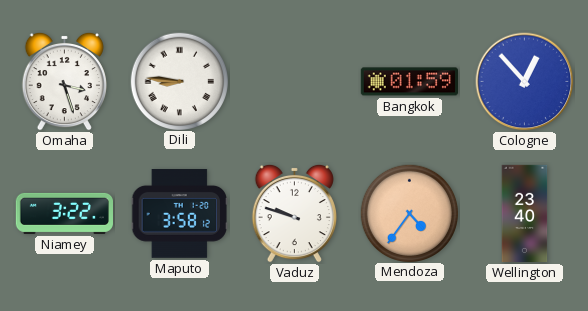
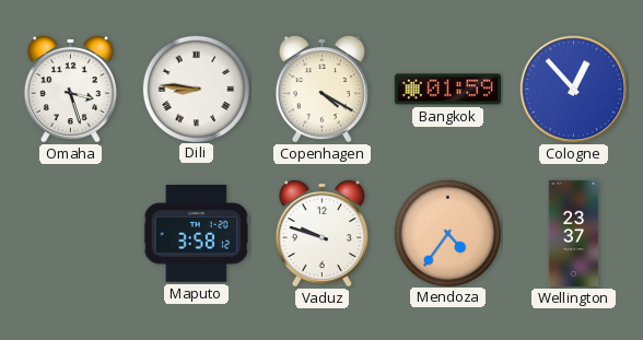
Copenhagen: none -> 4:20
Niamey: 3:22 -> none
Wellington: 23:40 -> 23:37
